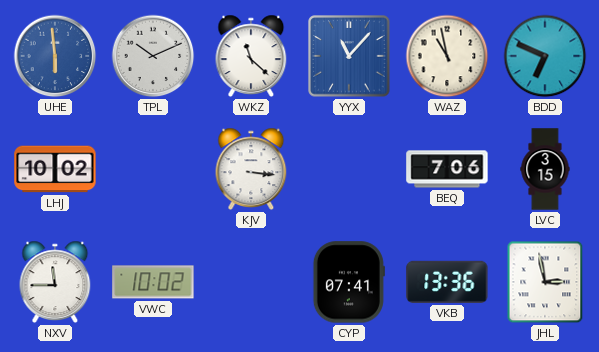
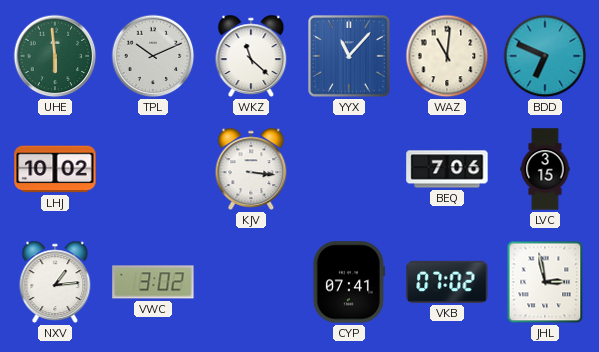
UHE dial: blue -> green
WAZ: 10:58 -> 11:01
NXV: 11:45 -> 1:14
VWC: 10:02 -> 3:02
VKB: 13:36 -> 07:02
